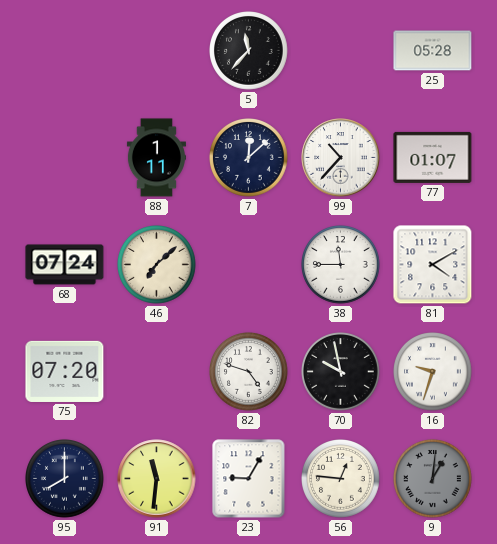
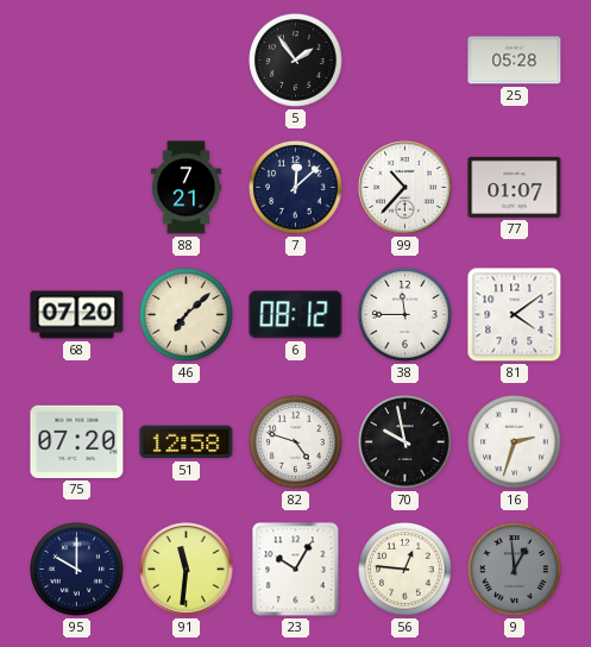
5: 11:37 -> 1:54
88: 1:11 -> 7:21
68: 07:24 -> 07:20
6: none -> 08:12
81: 4:10 -> 4:09
51: none -> 12:58
16: 9:33 -> 2:33
95: 8:00 -> 10:00
23: 9:05 -> 10:05
9: 1:01 -> 12:59
